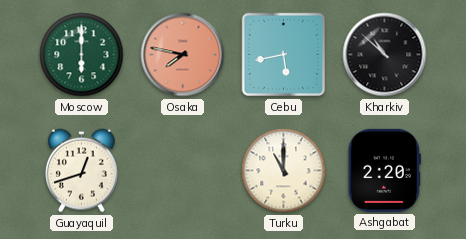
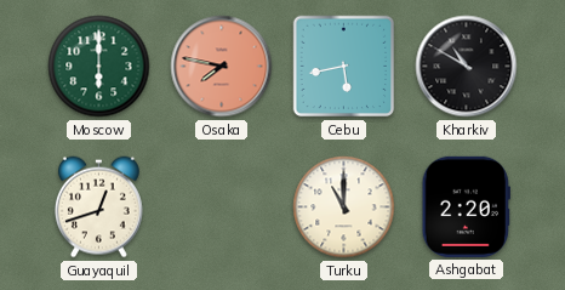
Kharkiv: 10:52 -> 10:50
